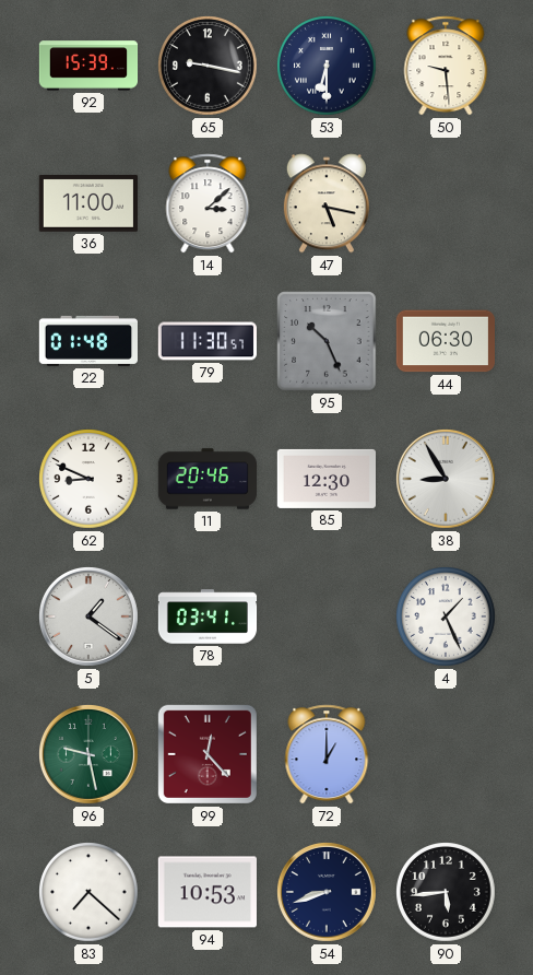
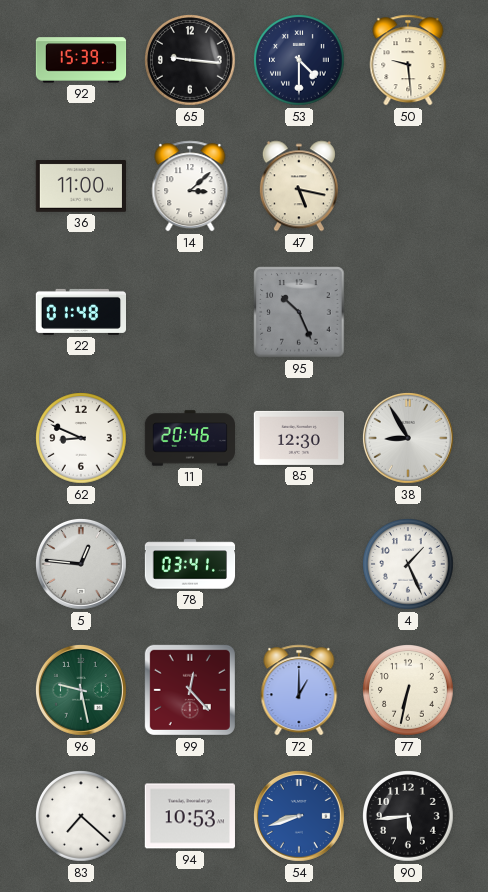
65: 9:17 -> 9:16
53: 6:30 -> 4:30
79: 11:30 -> none
44: 06:30 -> none
5: 1:21 -> 12:46
77: none -> 6:32
54 dial: navy -> blue
